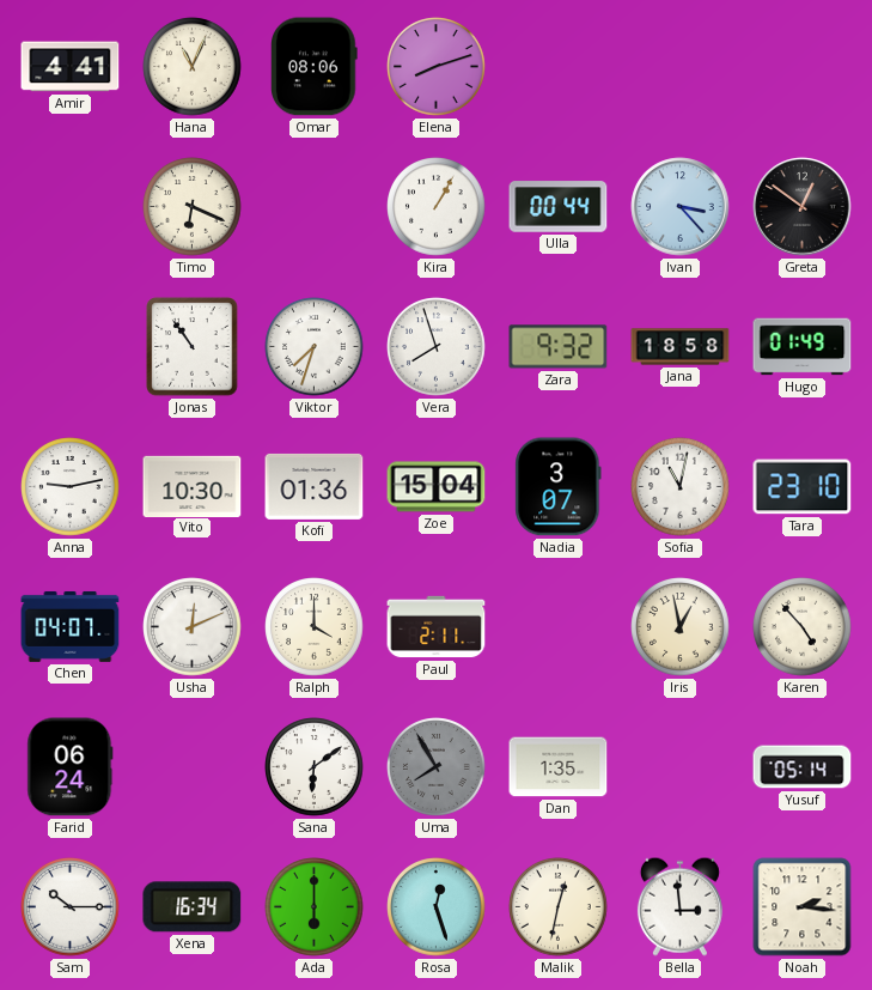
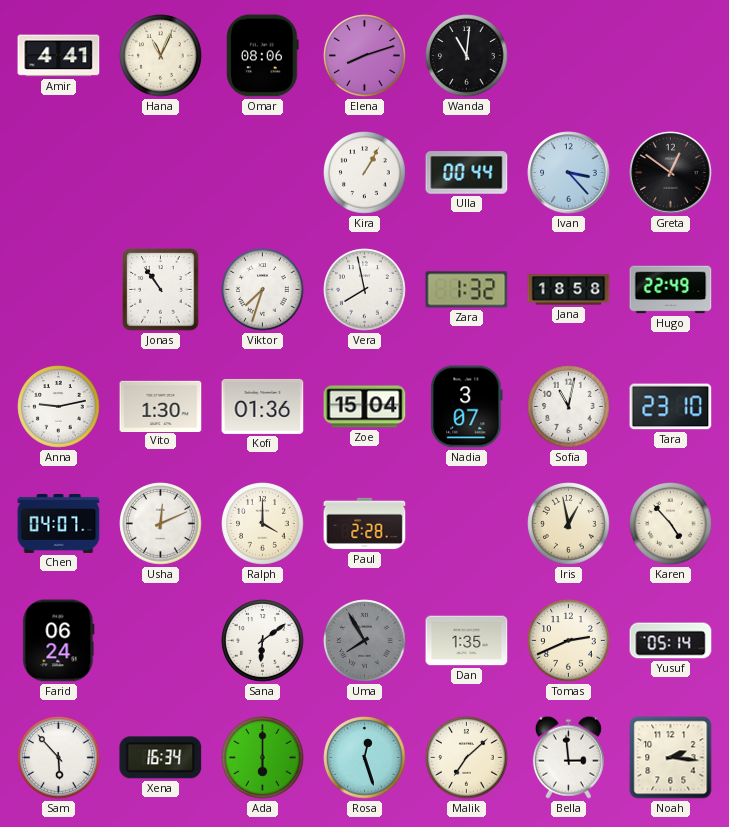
Wanda: none -> 11:01
Timo: 6:19 -> none
Vera: 7:57 -> 7:58
Zara: 9:32 -> 1:32
Hugo: 01:49 -> 22:49
Vito: 10:30 -> 1:30
Paul: 2:11 -> 2:28
Tomas: none -> 2:41
Sam: 10:15 -> 5:53
Malik: 12:32 -> 7:08
